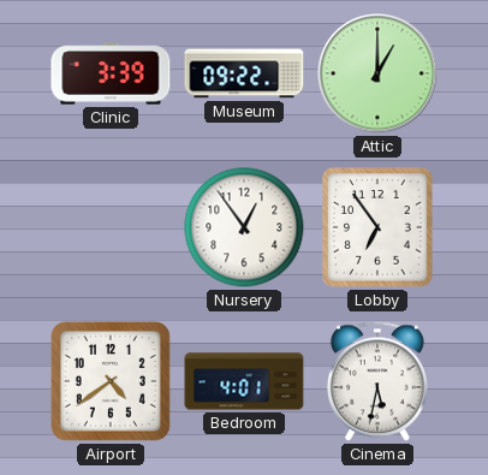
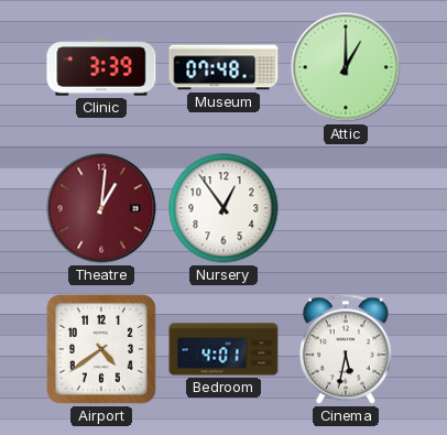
Museum: 09:22 -> 07:48
Theatre: none -> 1:01
Lobby: 6:54 -> none
